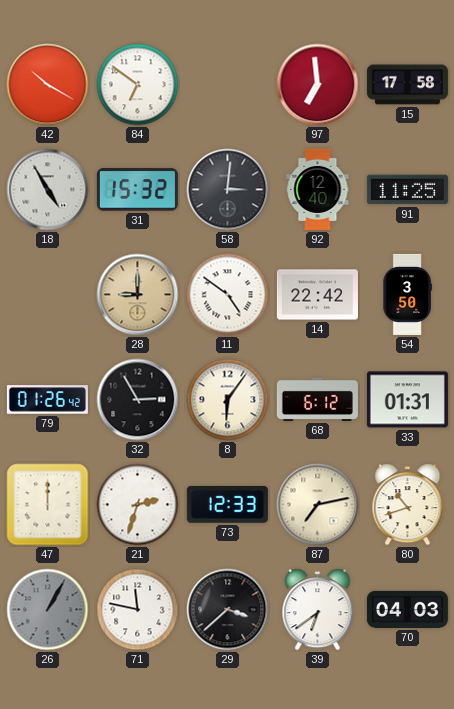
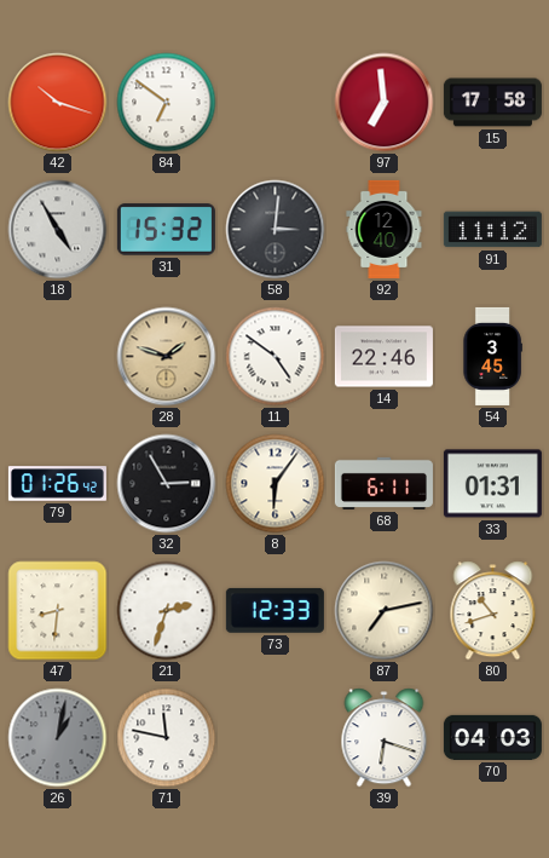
42: 10:20 -> 10:18
91: 11:25 -> 11:12
28: 9:00 -> 1:48
14: 22:42 -> 22:46
54: 3:50 -> 3:45
68: 6:12 -> 6:11
47: 12:00 -> 8:31
26: 1:05 -> 1:02
29: 3:38 -> none
39: 6:39 -> 6:18
